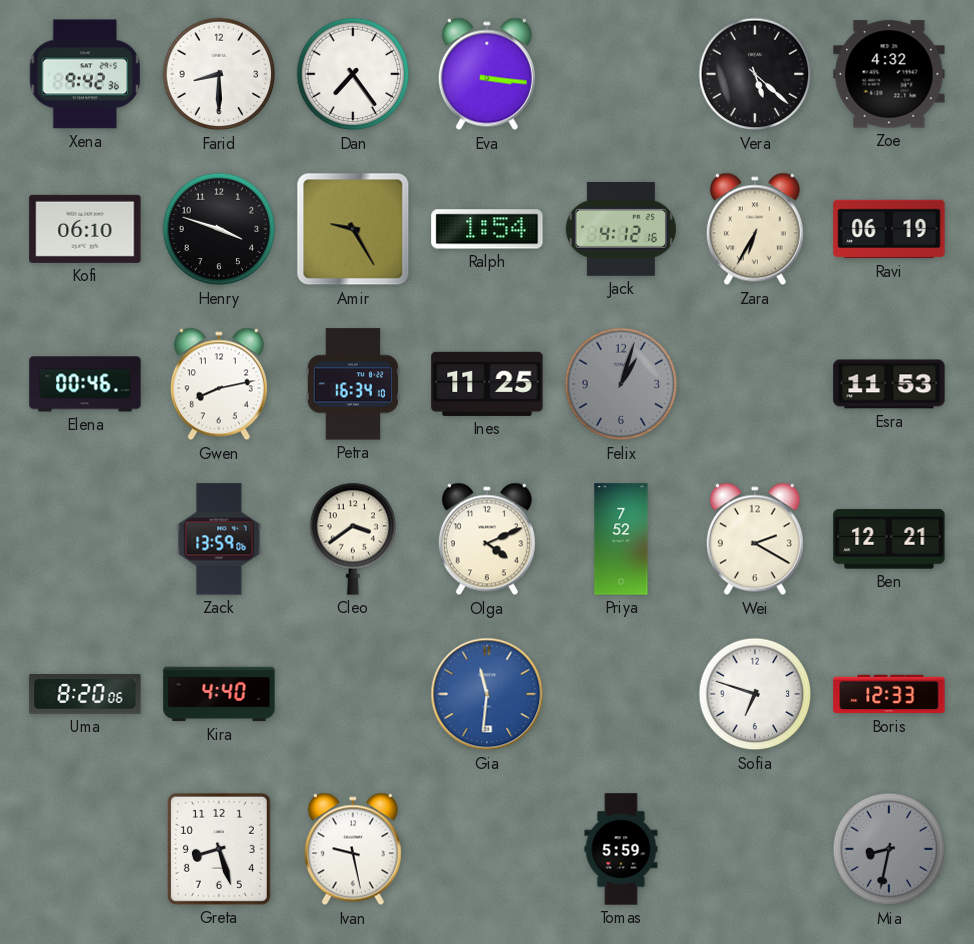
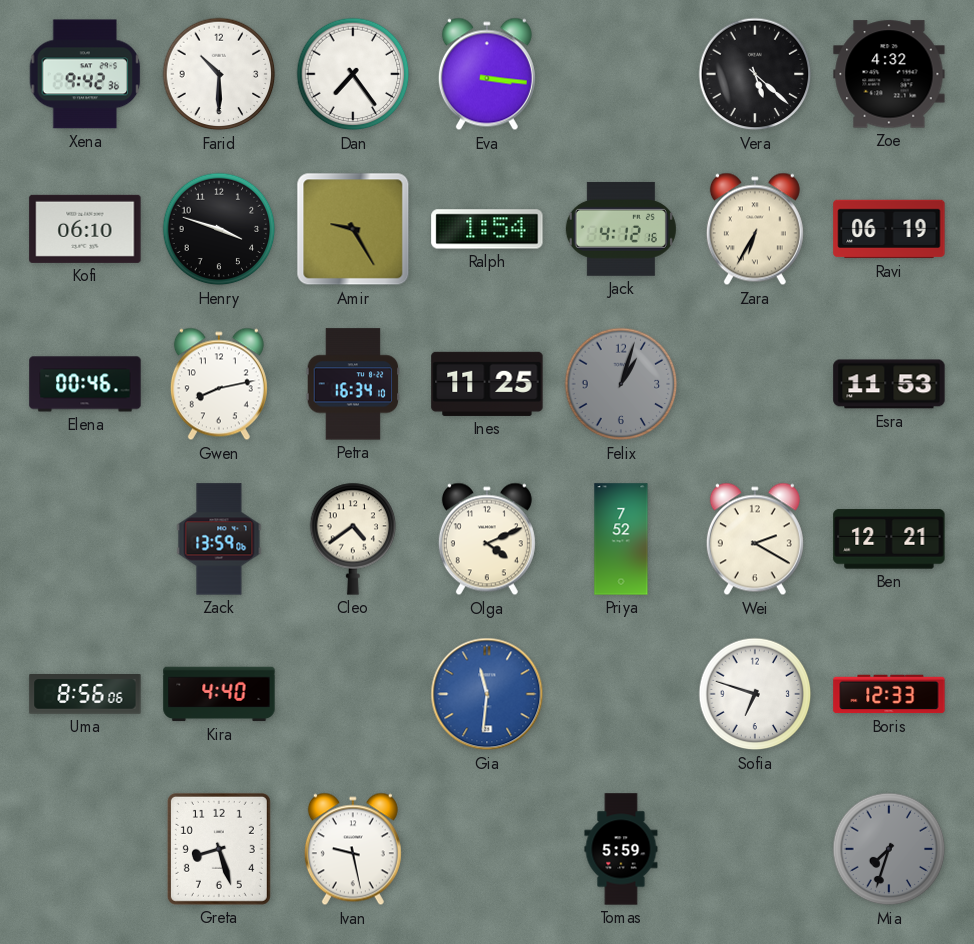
Farid: 8:30 -> 10:30
Cleo: 3:39 -> 4:39
Uma: 8:20 -> 8:56
Mia: 8:32 -> 7:33
